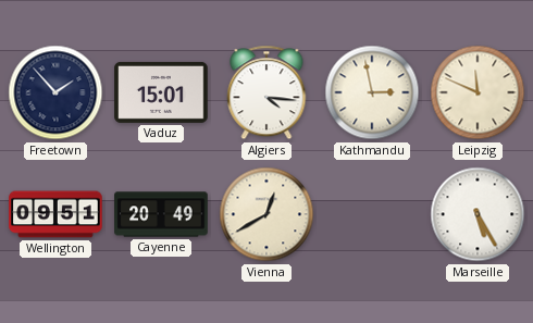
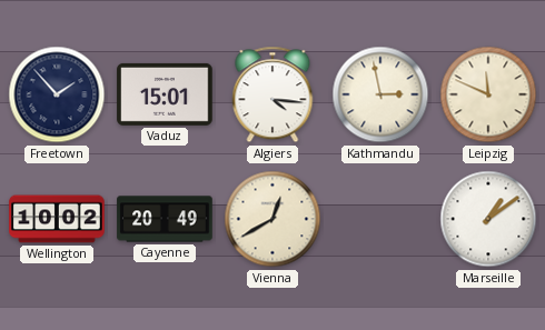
Wellington: 09:51 -> 10:02
Marseille: 5:25 -> 1:09
